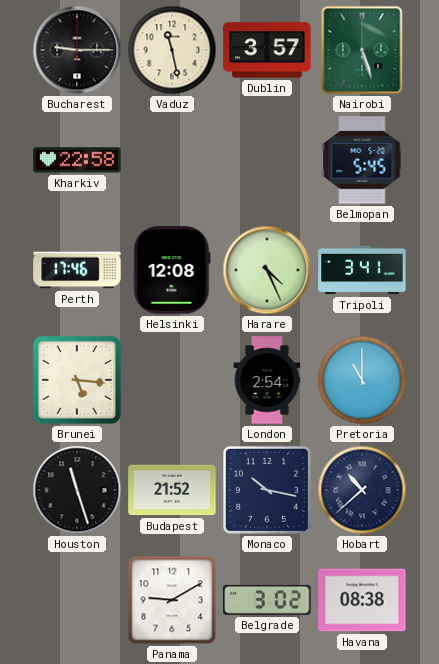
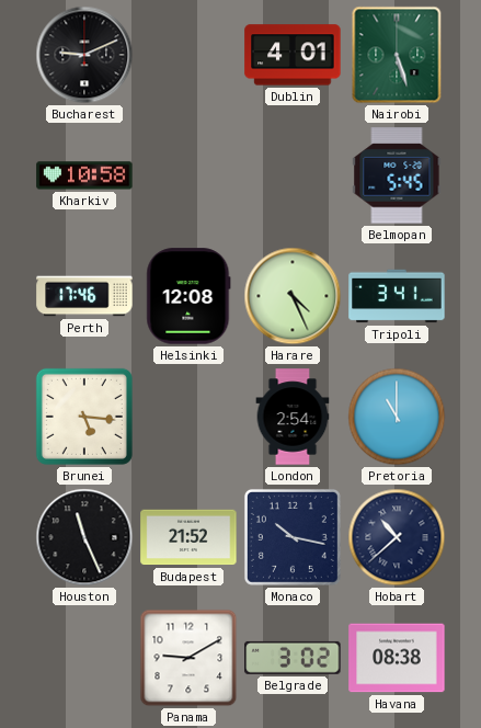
Bucharest: 9:15 -> 9:11
Vaduz: 11:28 -> none
Dublin: 3:57 -> 4:01
Kharkiv: 22:58 -> 10:58
Houston: 11:27 -> 11:26
